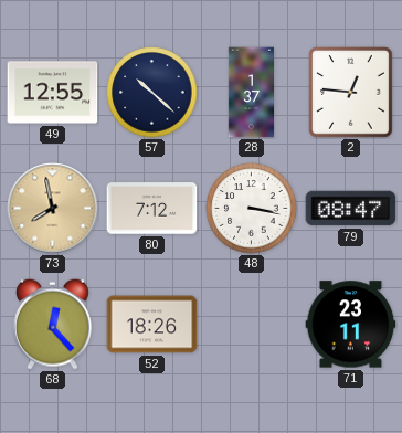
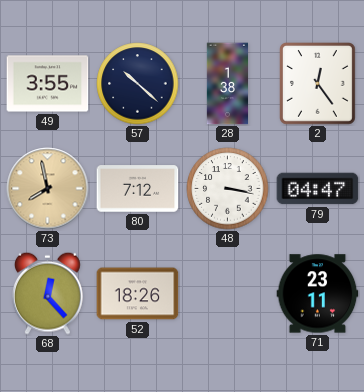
49: 12:55 -> 3:55
28: 1:37 -> 1:38
2: 12:46 -> 12:24
79: 08:47 -> 04:47
